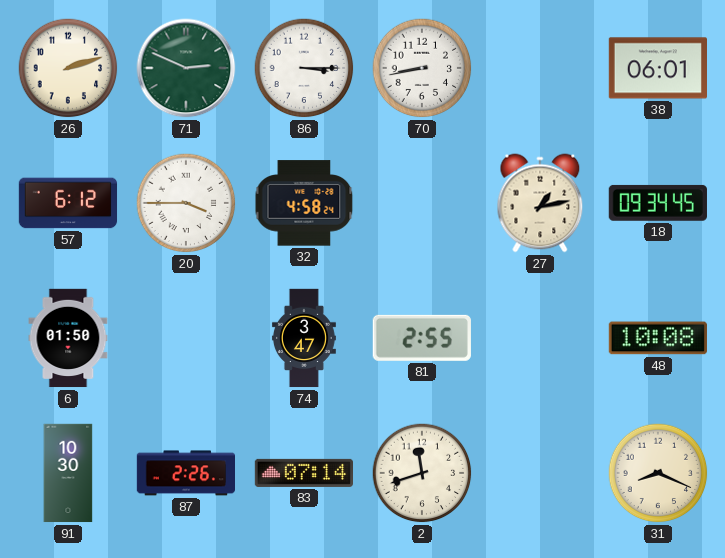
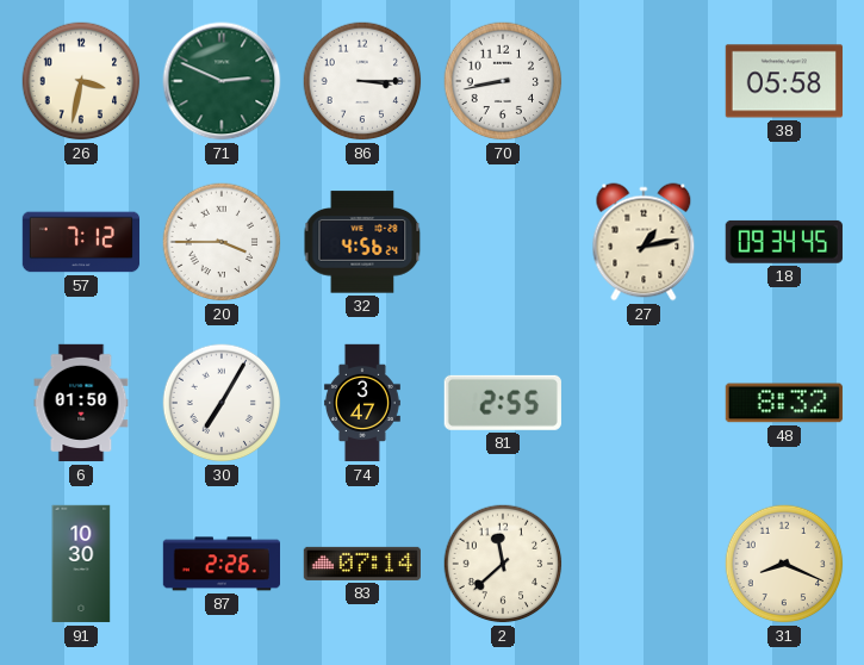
26: 2:12 -> 3:32
38: 06:01 -> 05:58
57: 6:12 -> 7:12
32: 4:58 -> 4:56
30: none -> 7:05
48: 10:08 -> 8:32
2: 11:42 -> 11:38
